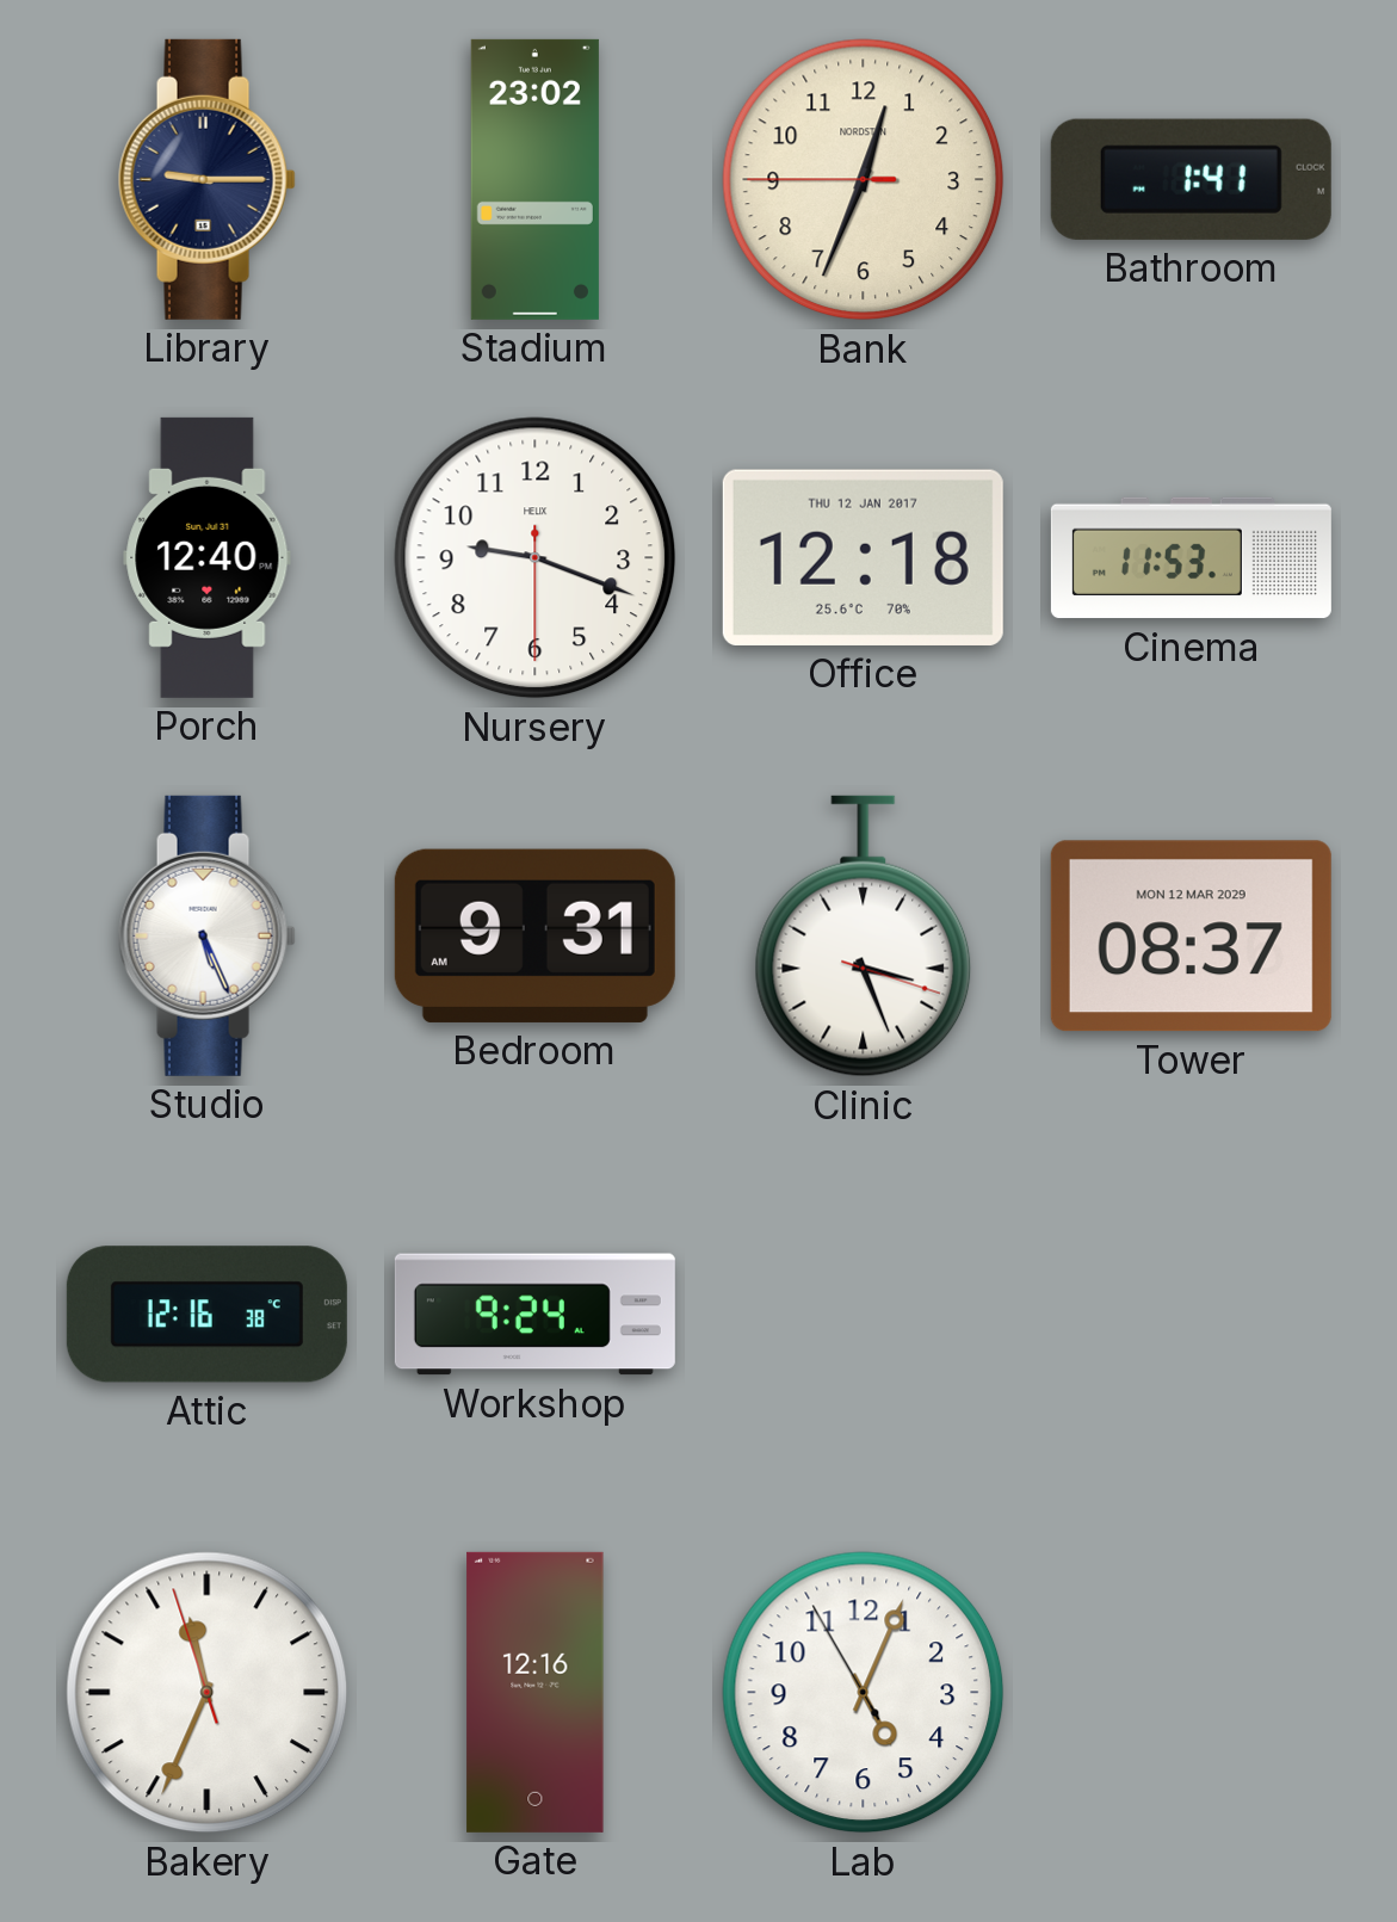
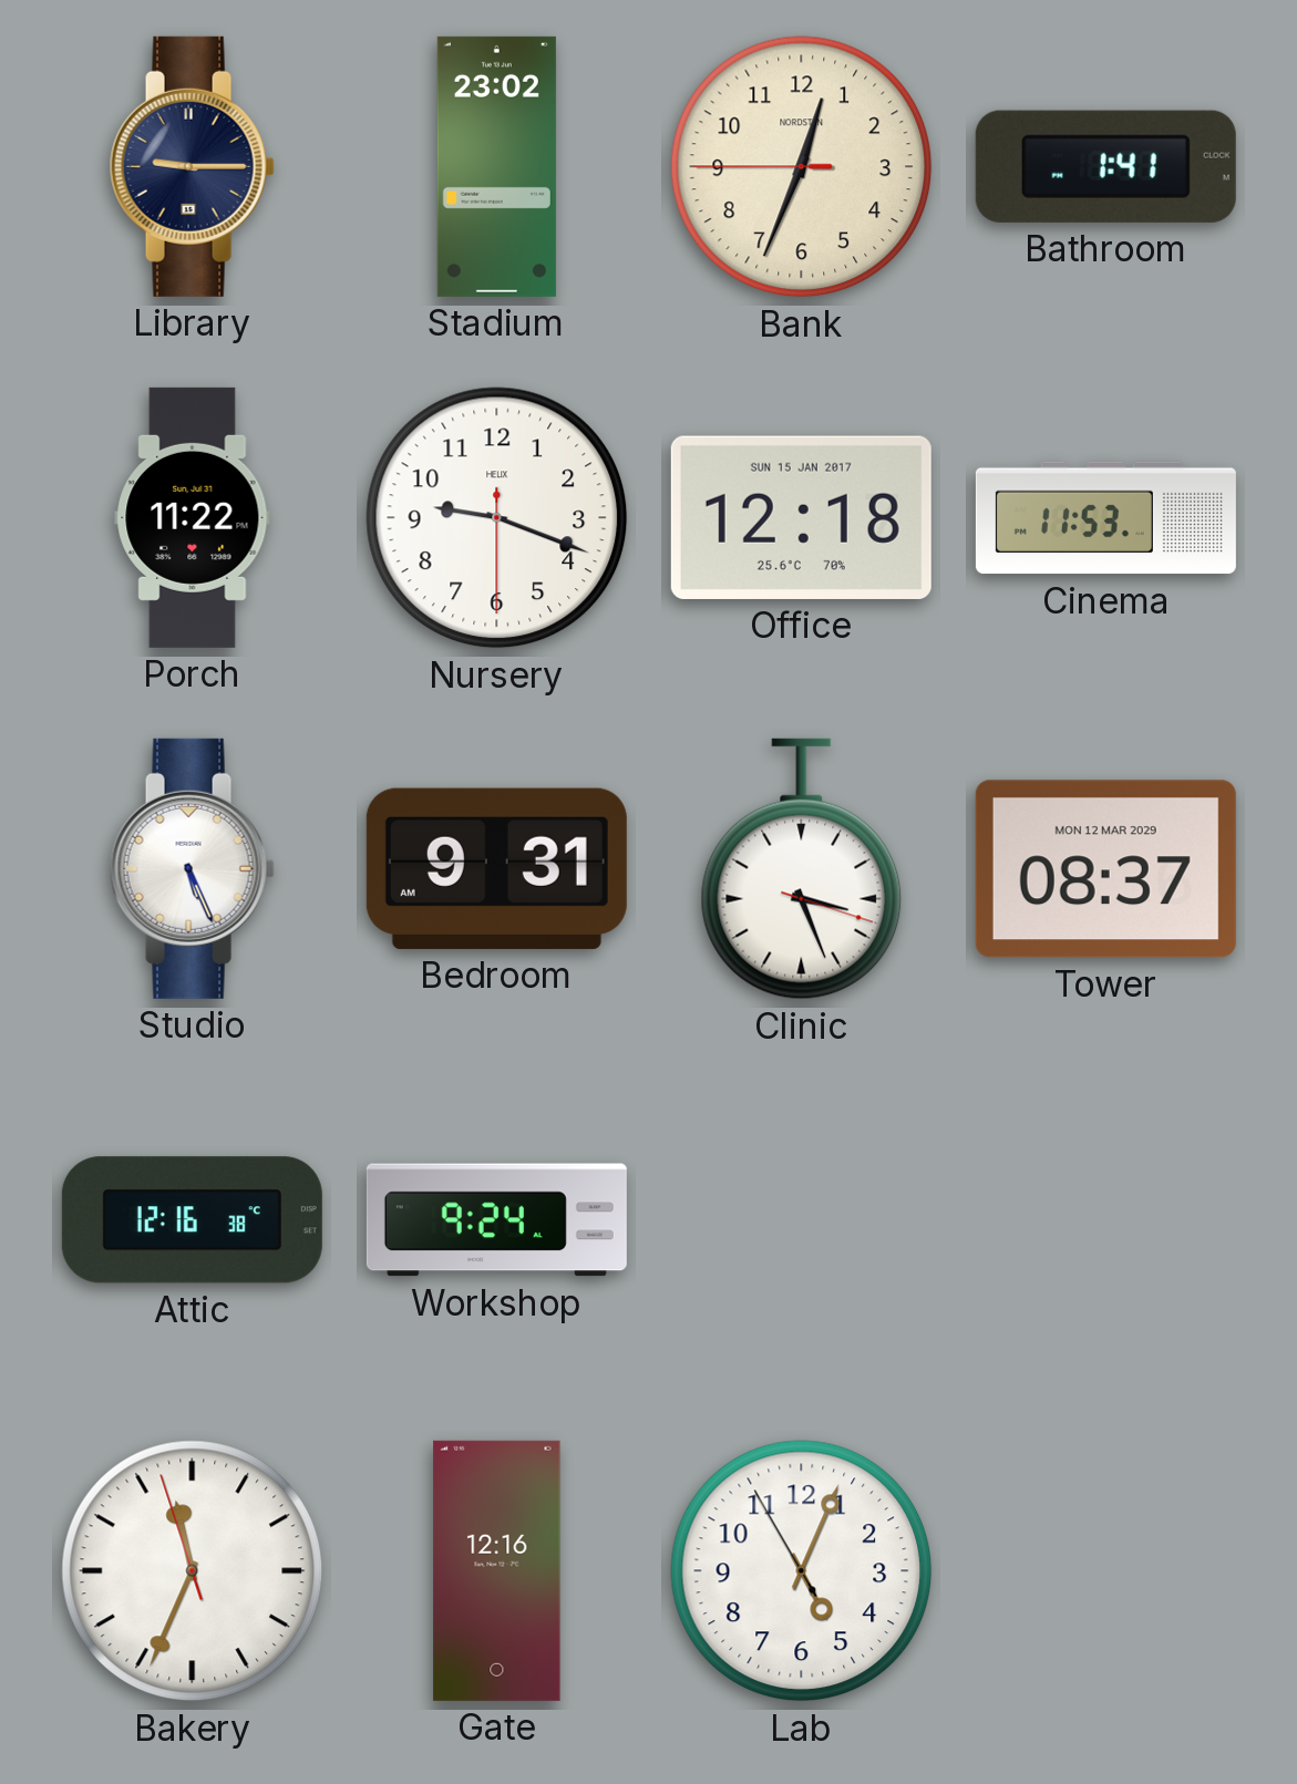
Porch: 12:40 -> 11:22
Office date: THU 12 JAN 2017 -> SUN 15 JAN 2017
